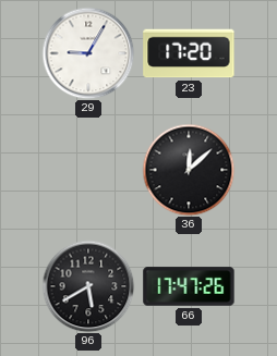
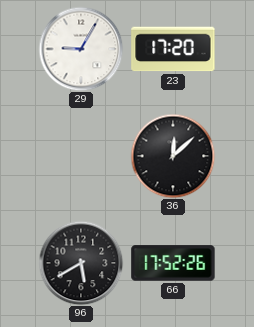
66: 17:47 -> 17:52
